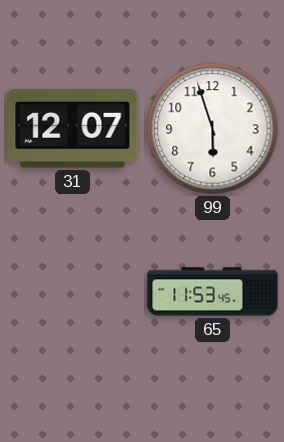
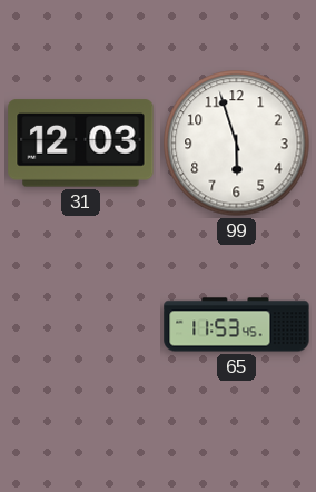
31: 12:07 -> 12:03
